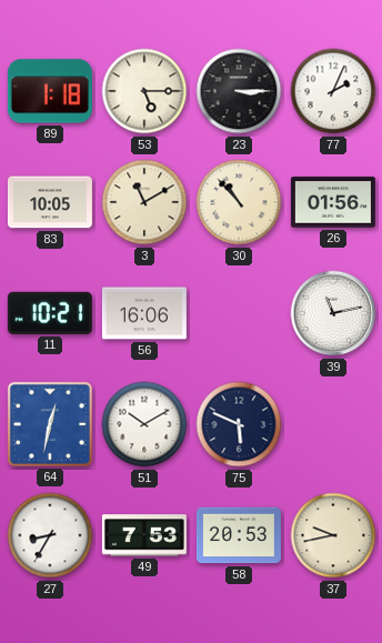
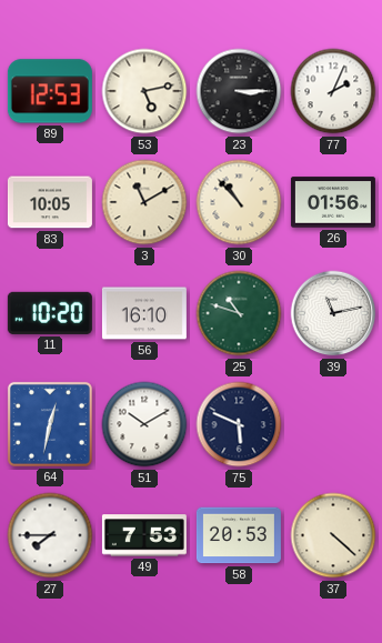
89: 1:18 -> 12:53
53: 5:15 -> 5:13
11: 10:21 -> 10:20
56: 16:06 -> 16:10
25: none -> 10:48
27: 8:35 -> 7:45
37: 9:43 -> 4:22
